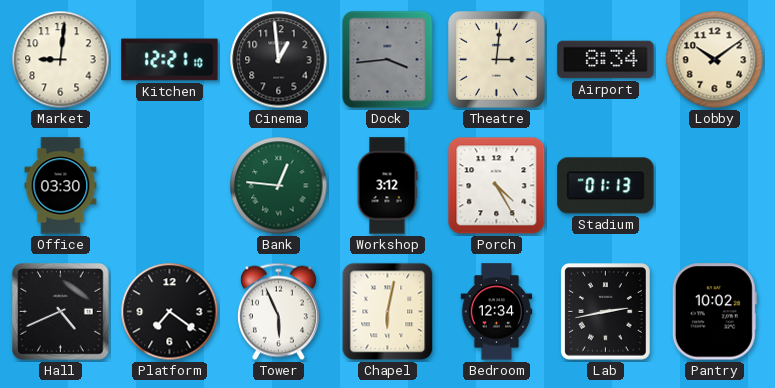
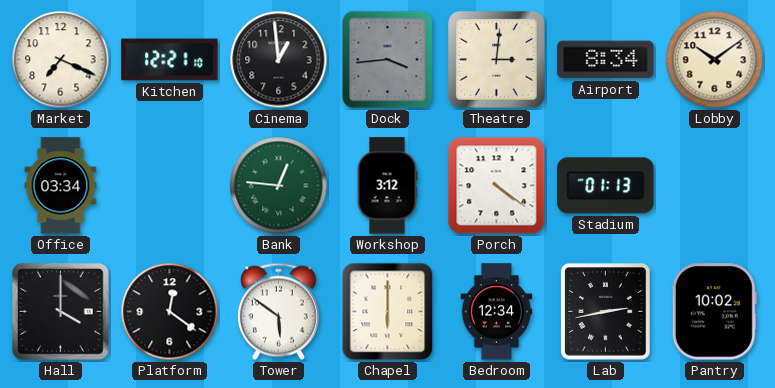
Market: 9:01 -> 7:19
Office: 03:30 -> 03:34
Porch: 4:25 -> 4:21
Hall: 4:41 -> 4:00
Platform: 7:21 -> 12:21
Tower: 5:56 -> 5:51
Chapel: 6:02 -> 6:00
